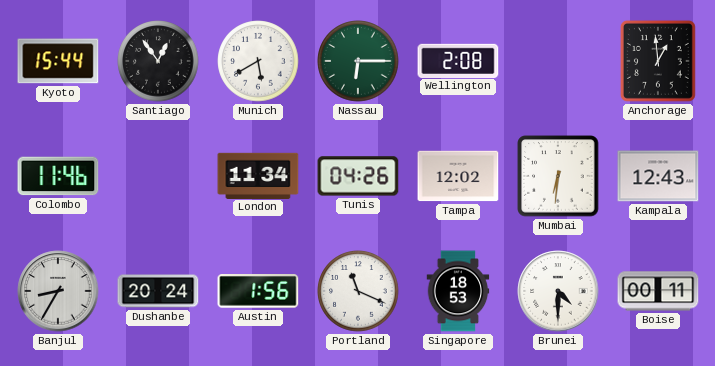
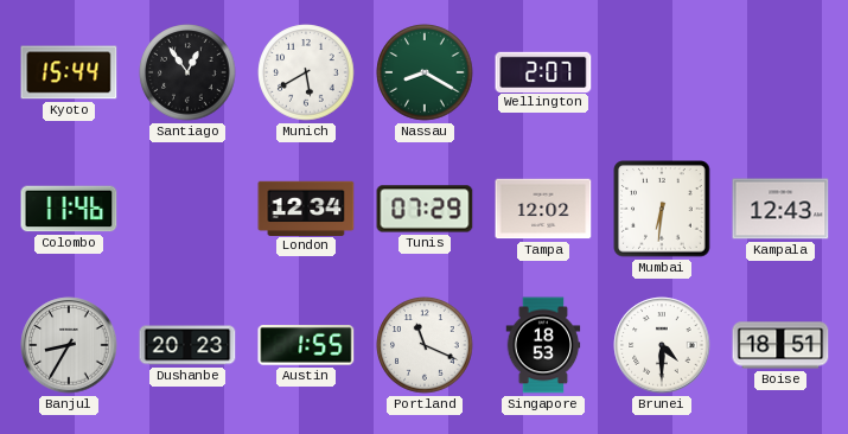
Nassau: 6:15 -> 8:20
Wellington: 2:08 -> 2:07
Anchorage: 12:59 -> none
London: 11:34 -> 12:34
Tunis: 04:26 -> 07:29
Dushanbe: 20:24 -> 20:23
Austin: 1:56 -> 1:55
Boise: 00:11 -> 18:51
